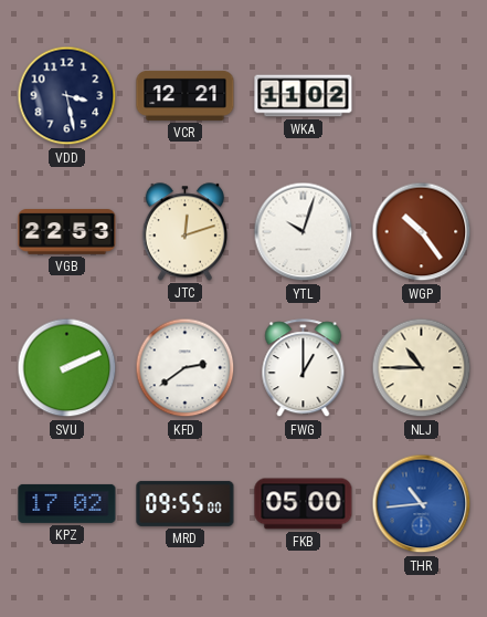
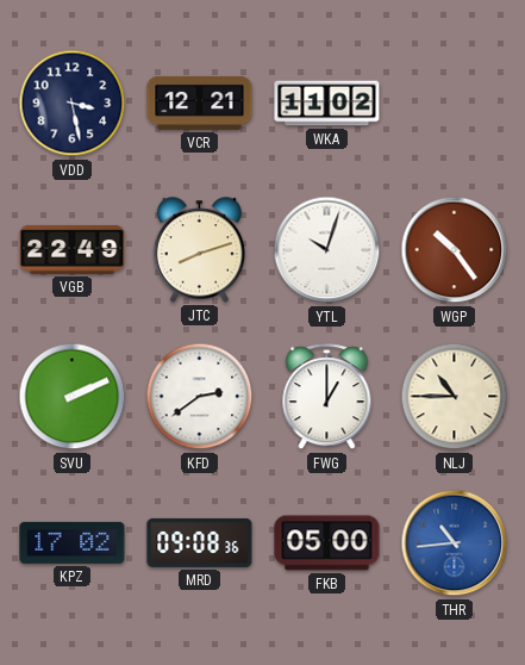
VGB: 22:53 -> 22:49
JTC: 12:12 -> 8:12
MRD: 09:55 -> 09:08
